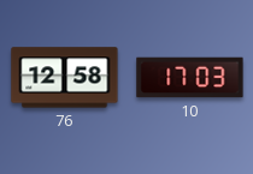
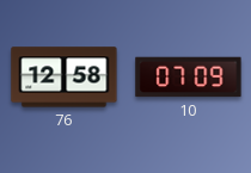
10: 17:03 -> 07:09
